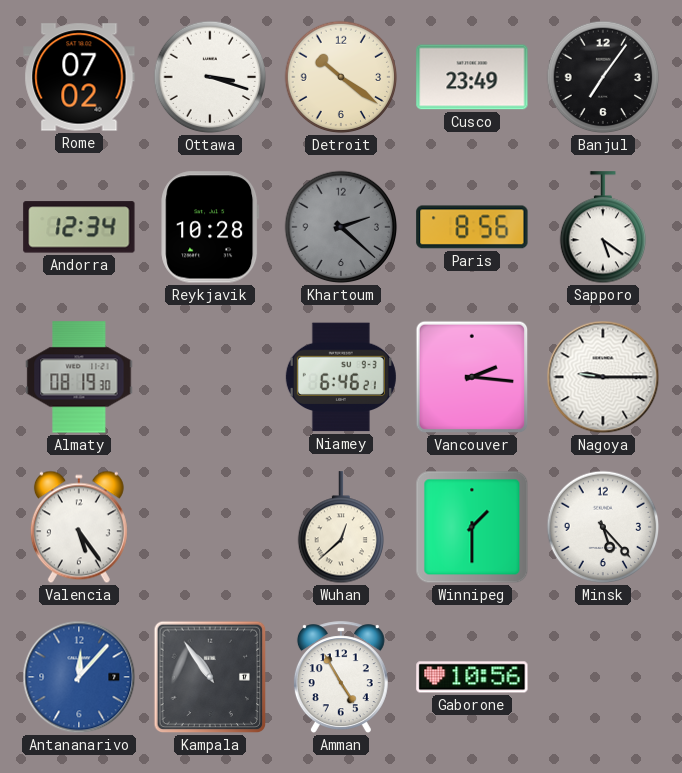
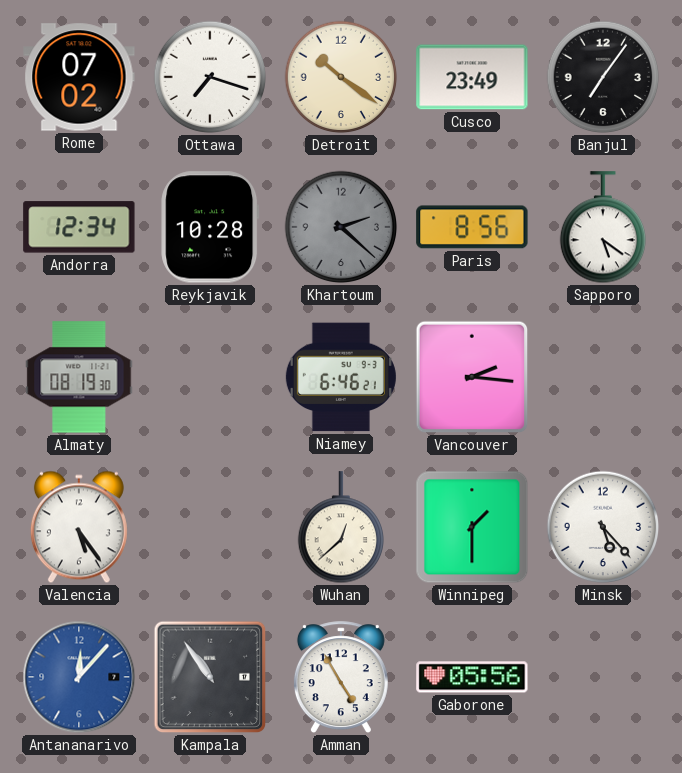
Ottawa: 3:18 -> 7:18
Nagoya: 9:15 -> none
Gaborone: 10:56 -> 05:56
